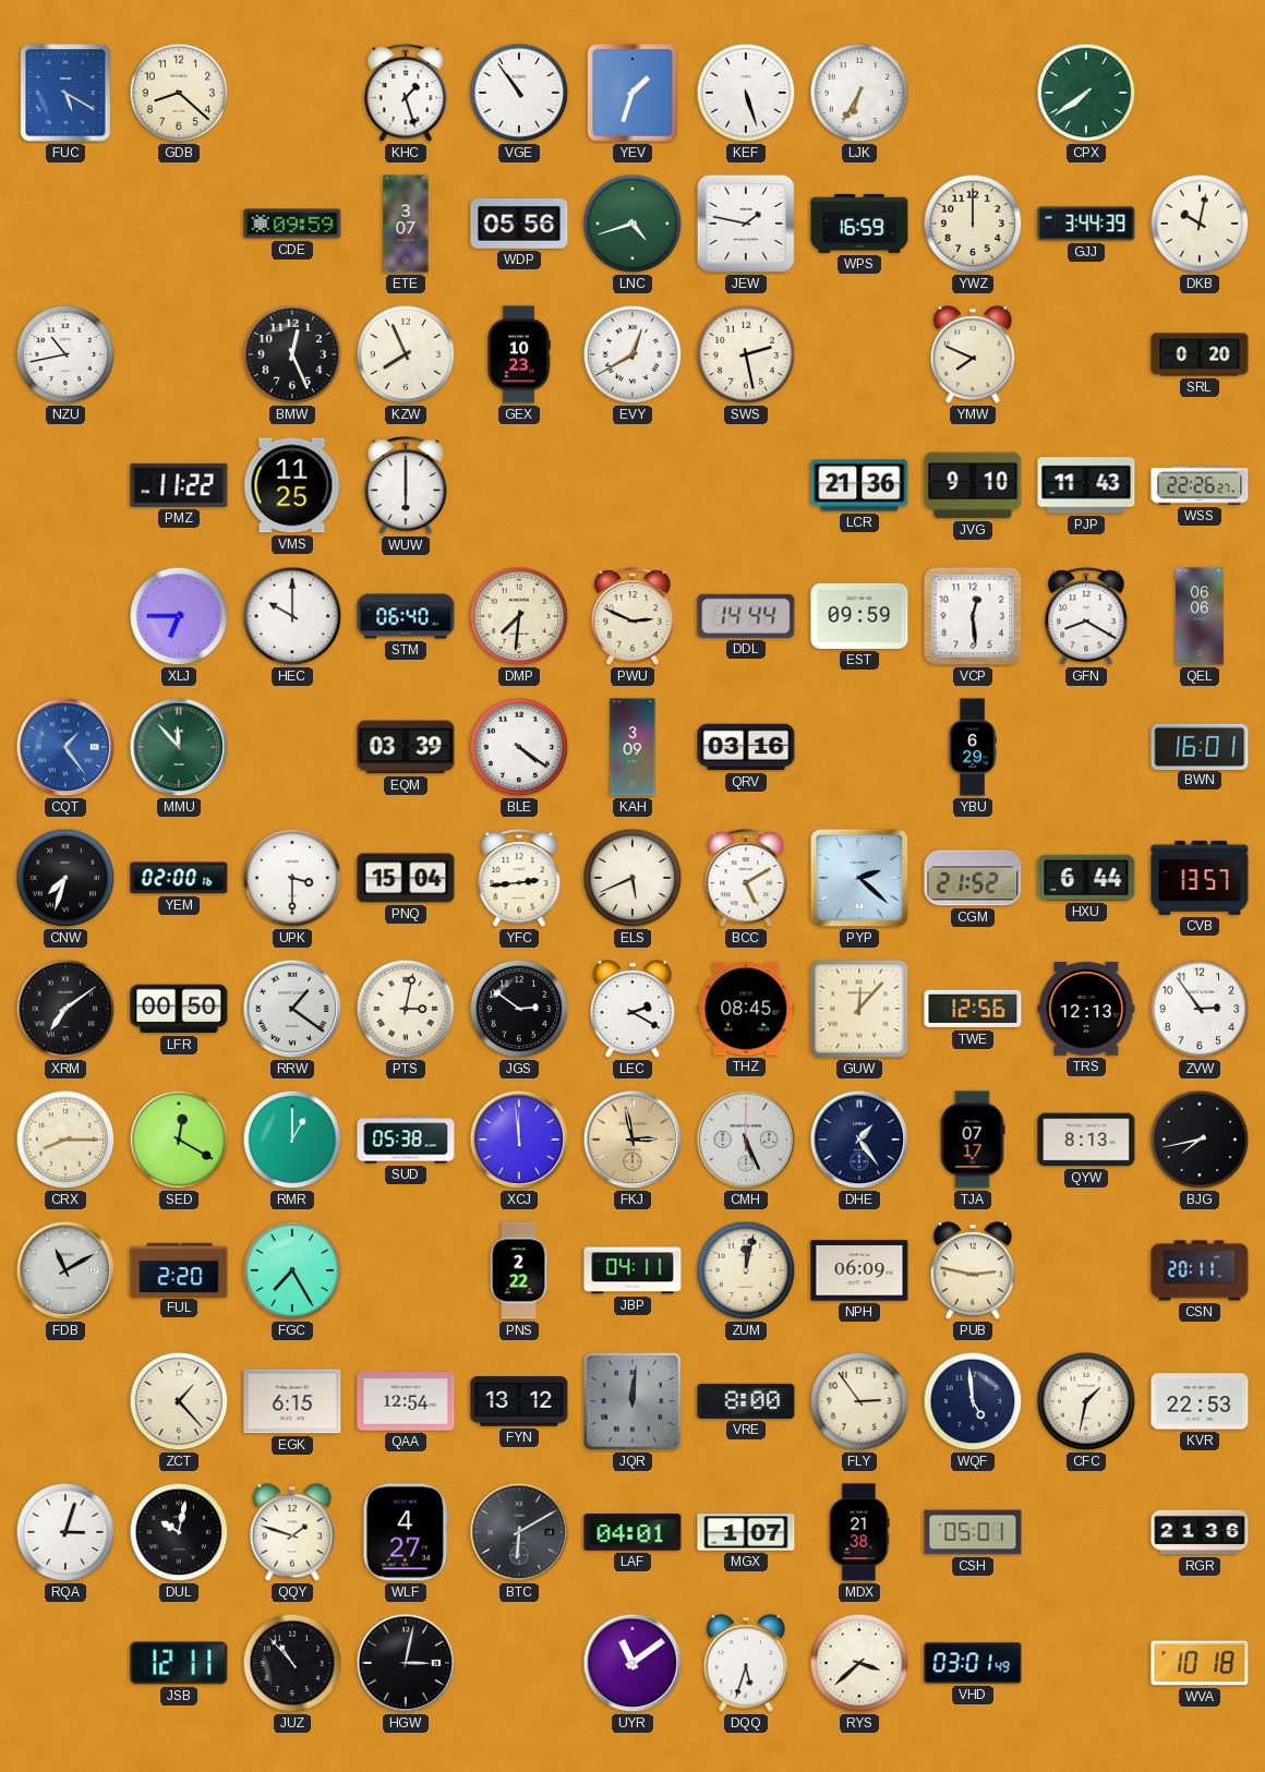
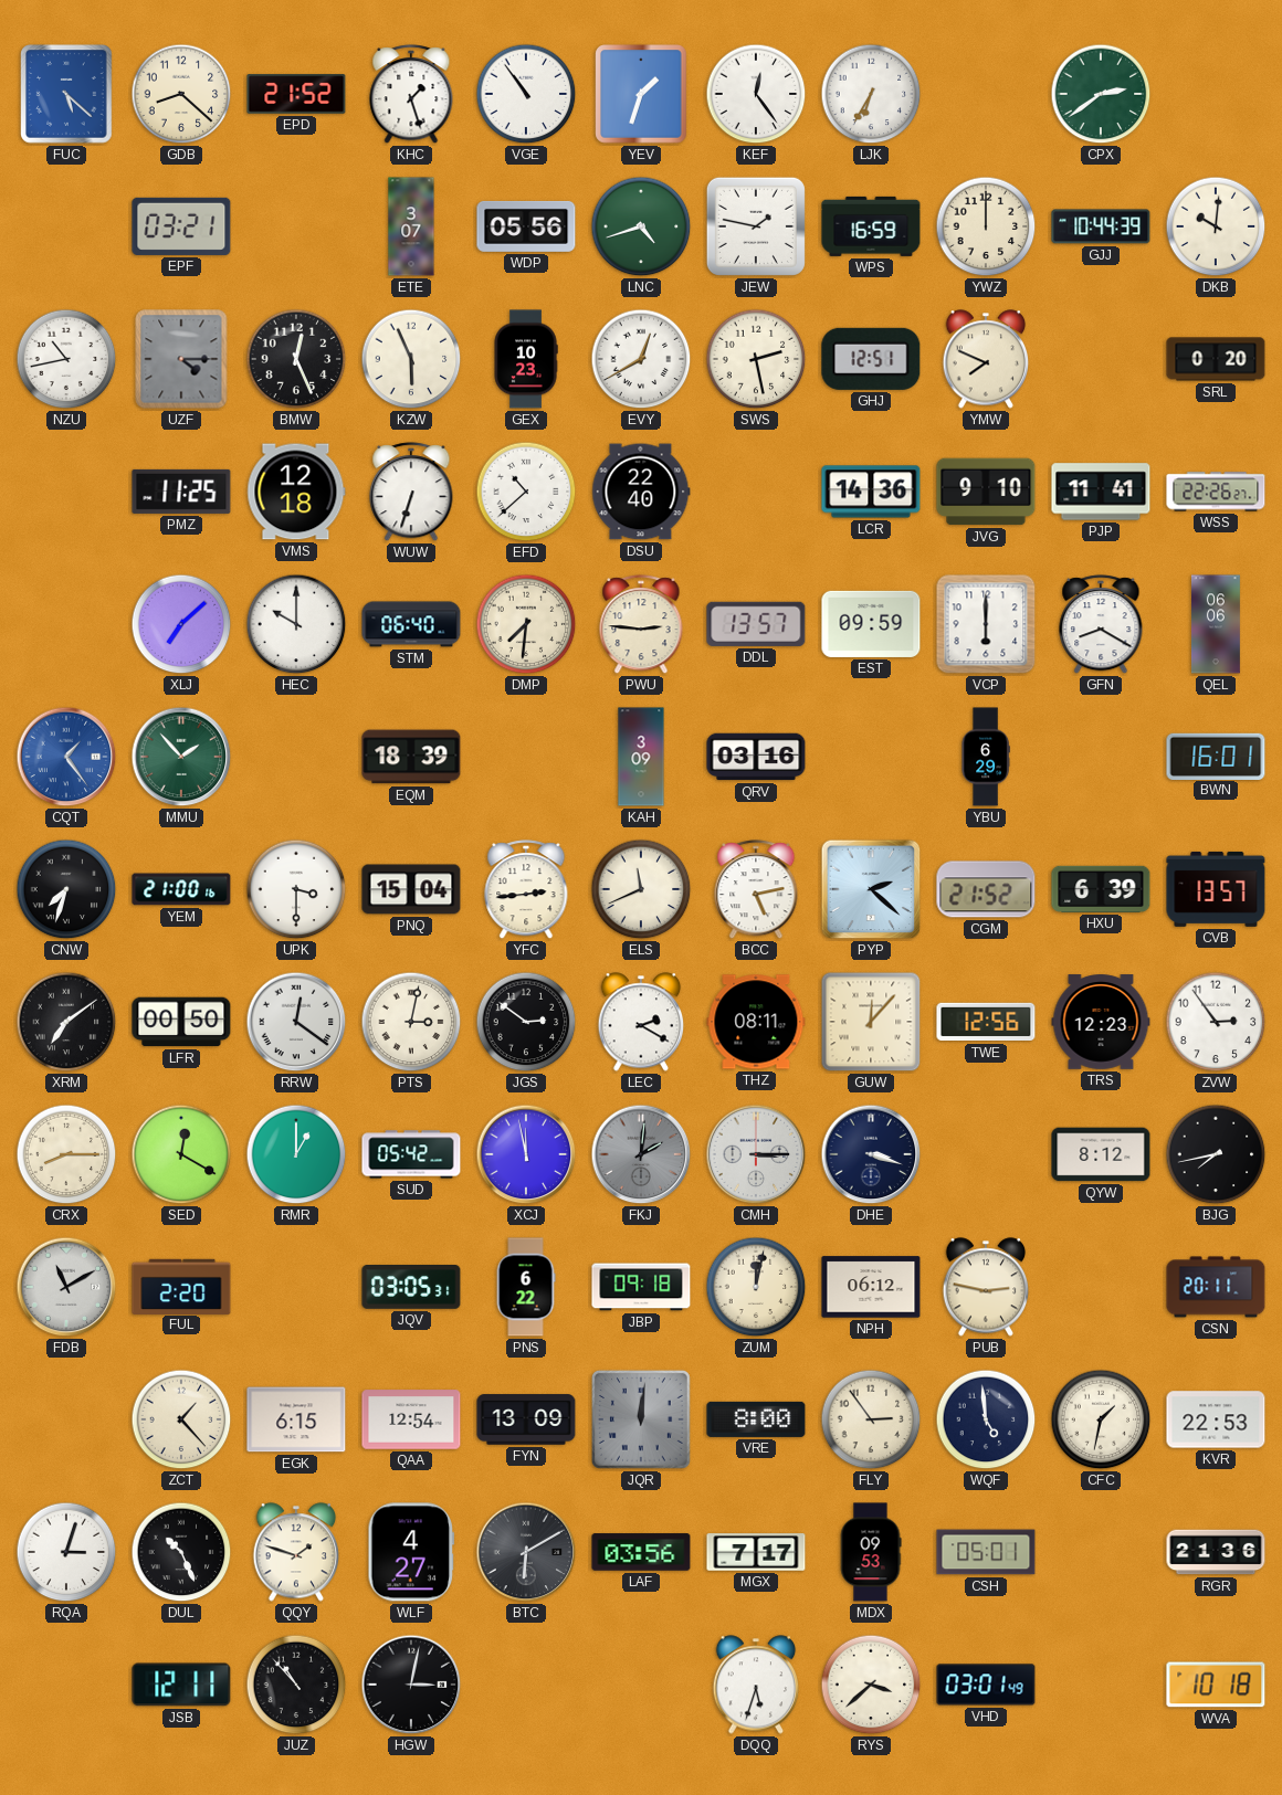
FUC: 5:20 -> 5:22
EPD: none -> 21:52
KEF: 5:27 -> 12:24
CPX: 7:39 -> 2:39
EPF: none -> 03:21
CDE: 09:59 -> none
GJJ: 3:44 -> 10:44
DKB: 10:02 -> 10:01
UZF: none -> 4:15
KZW: 7:56 -> 5:56
GHJ: none -> 12:51
PMZ: 11:22 -> 11:25
VMS: 11:25 -> 12:18
WUW: 6:00 -> 6:33
EFD: none -> 10:38
DSU: none -> 22:40
LCR: 21:36 -> 14:36
PJP: 11:43 -> 11:41
XLJ: 6:45 -> 7:08
PWU: 2:49 -> 2:46
DDL: 14:44 -> 13:57
VCP: 12:29 -> 6:00
MMU: 11:53 -> 1:53
EQM: 03:39 -> 18:39
BLE: 4:21 -> none
YEM: 02:00 -> 21:00
ELS: 5:41 -> 11:41
BCC: 5:10 -> 5:13
HXU: 6:44 -> 6:39
RRW: 1:21 -> 12:21
THZ: 08:45 -> 08:11
TRS: 12:13 -> 12:23
SUD: 05:38 -> 05:42
XCJ: 11:59 -> 11:58
FKJ: 2:58 -> 2:01
FKJ dial: champagne -> grey
CMH: 5:26 -> 3:15
DHE: 1:24 -> 3:18
TJA: 07:17 -> none
QYW: 8:13 -> 8:12
FGC: 7:25 -> none
JQV: none -> 03:05
PNS: 2:22 -> 6:22
JBP: 04:11 -> 09:18
NPH: 06:09 -> 06:12
FYN: 13:12 -> 13:09
DUL: 10:02 -> 10:26
LAF: 04:01 -> 03:56
MGX: 1:07 -> 7:17
MDX: 21:38 -> 09:53
UYR: 11:09 -> none
